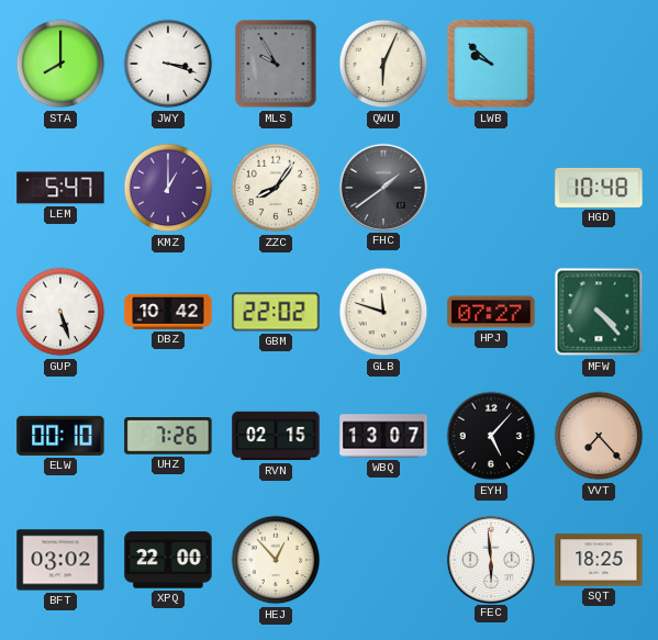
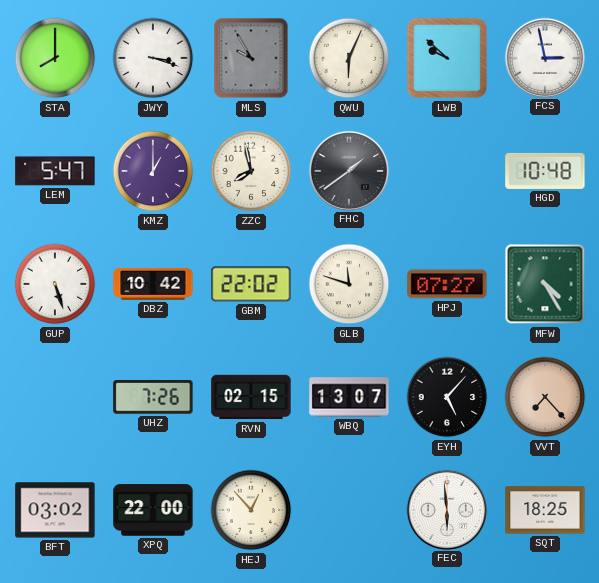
FCS: none -> 2:58
ZZC: 8:06 -> 7:58
MFW: 4:23 -> 4:25
ELW: 00:10 -> none
